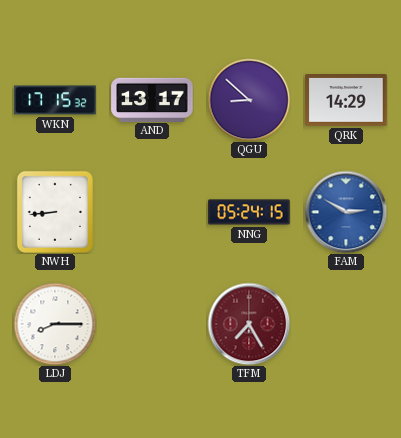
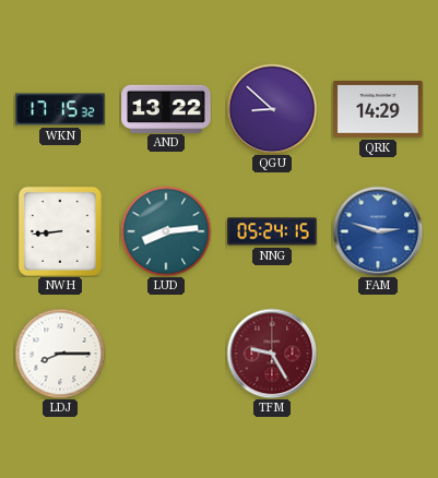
AND: 13:17 -> 13:22
LUD: none -> 8:14
FAM: 2:50 -> 2:48
TFM: 7:25 -> 9:25
